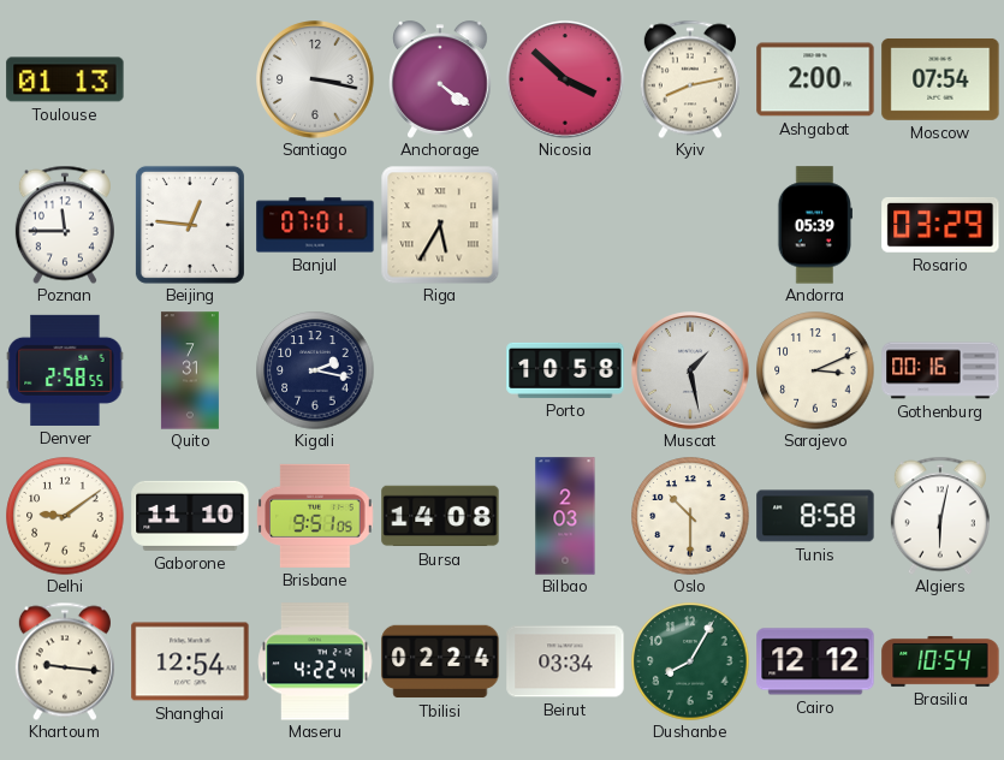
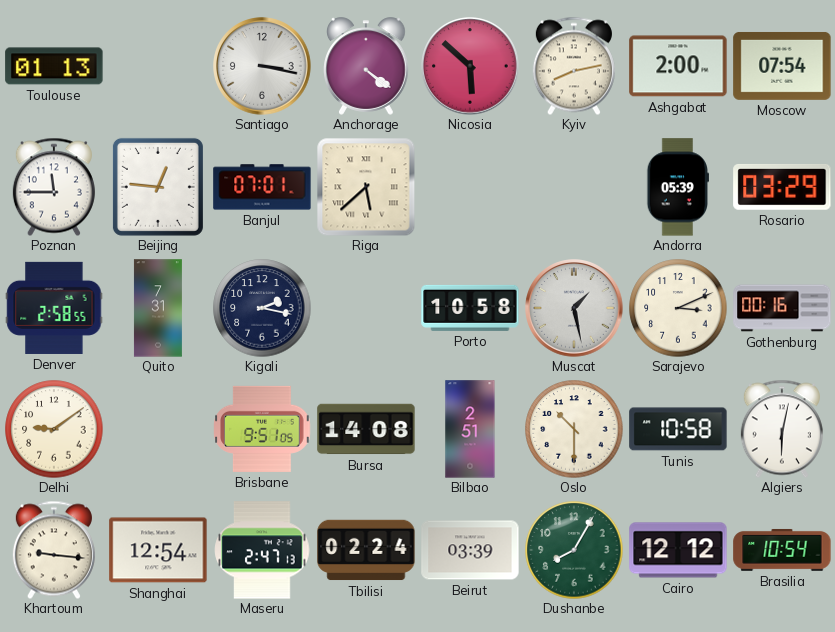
Nicosia: 3:52 -> 5:52
Riga: 5:35 -> 5:38
Gaborone: 11:10 -> none
Bilbao: 2:03 -> 2:51
Tunis: 8:58 -> 10:58
Maseru: 4:22 -> 2:47
Beirut: 03:34 -> 03:39
